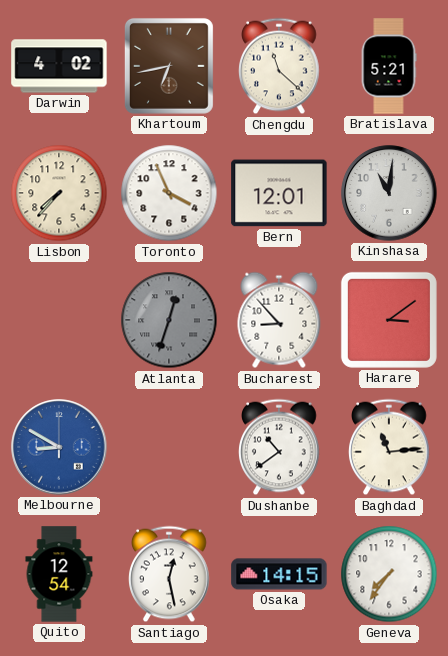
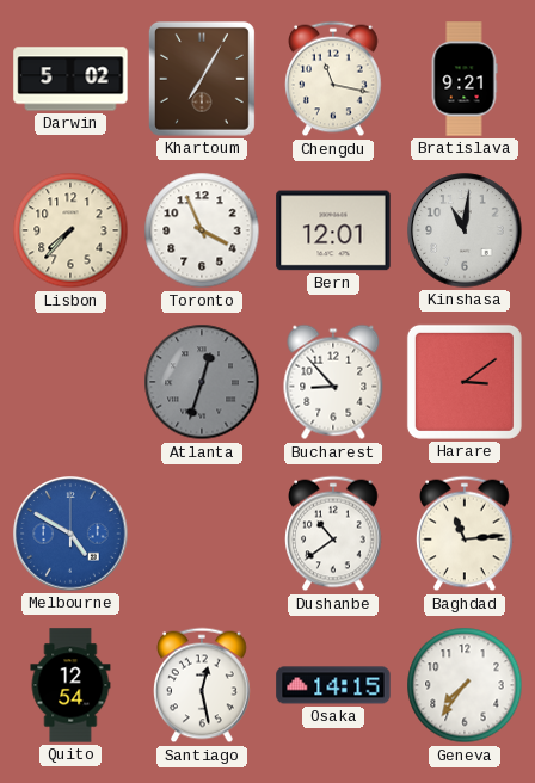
Darwin: 4:02 -> 5:02
Khartoum: 6:43 -> 7:05
Chengdu: 11:22 -> 11:17
Bratislava: 5:21 -> 9:21
Melbourne: 8:50 -> 4:50
